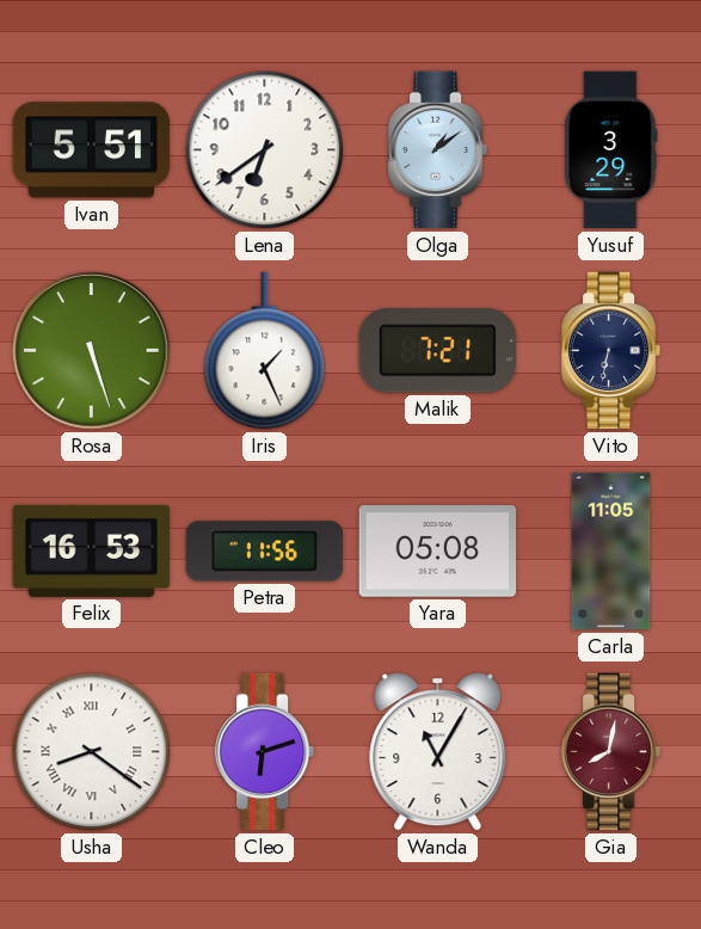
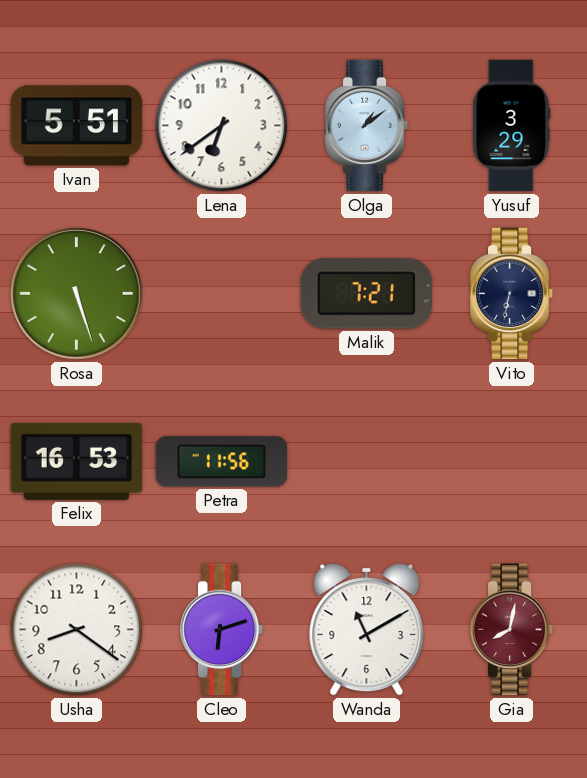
Iris: 1:26 -> none
Yara: 05:08 -> none
Carla: 11:05 -> none
Usha numerals: Roman -> Arabic
Wanda: 11:05 -> 11:10
